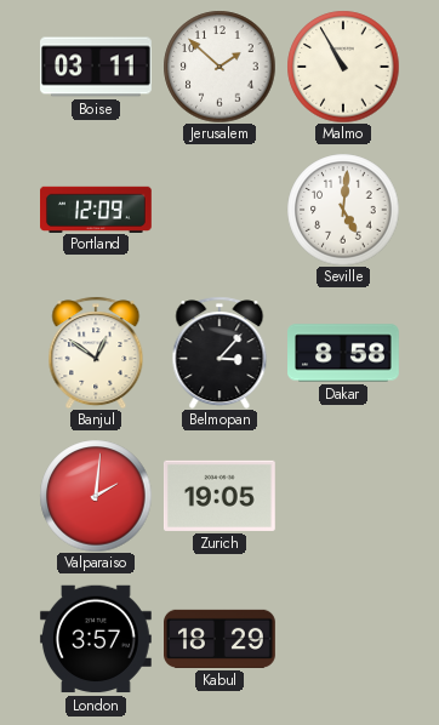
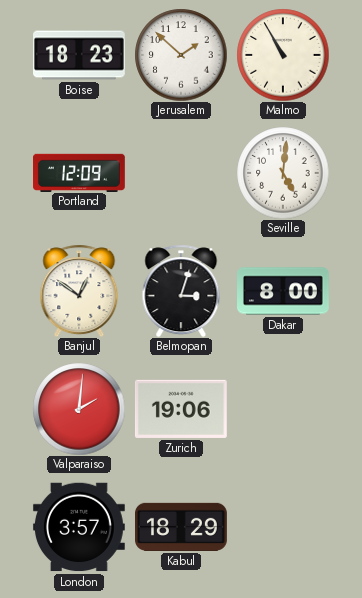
Boise: 03:11 -> 18:23
Belmopan: 3:07 -> 3:03
Dakar: 8:58 -> 8:00
Zurich: 19:05 -> 19:06
